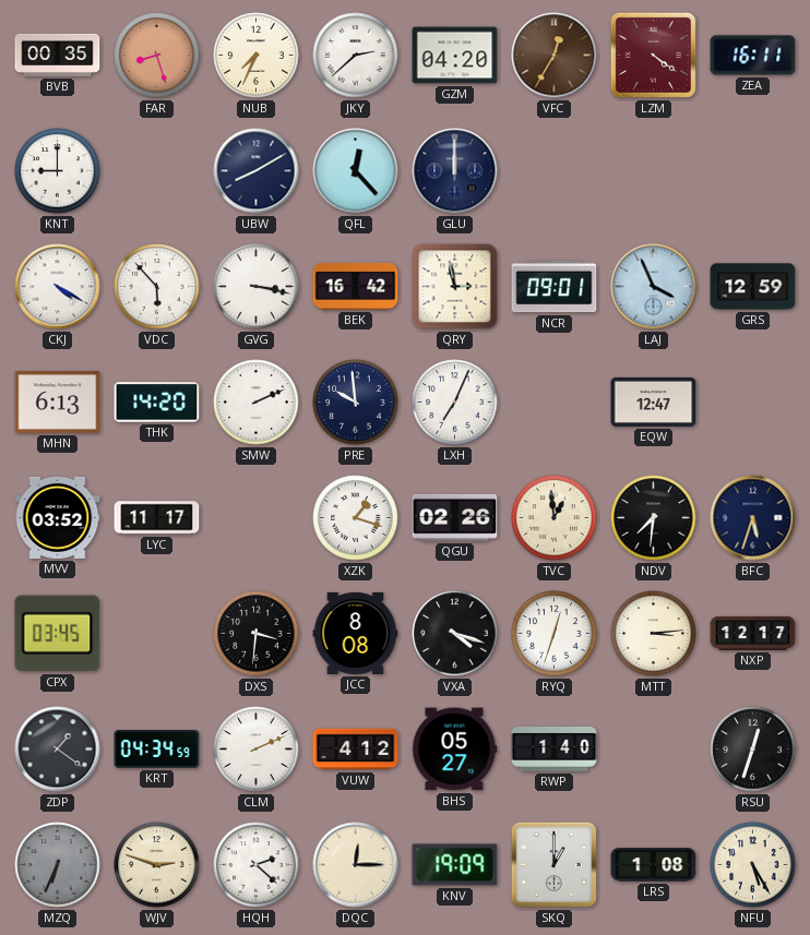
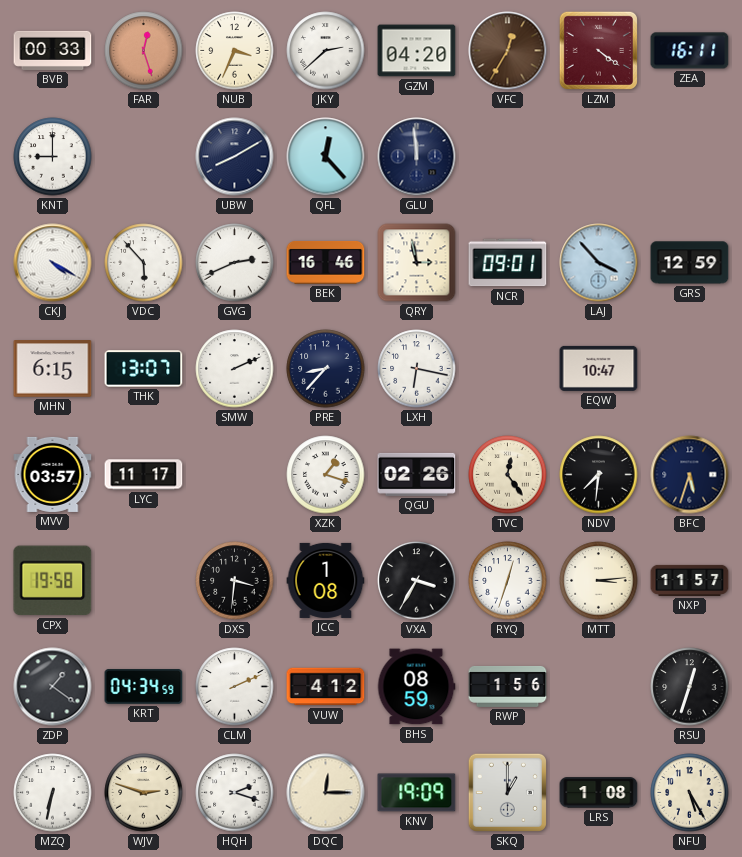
BVB: 00:35 -> 00:33
FAR: 8:27 -> 12:27
NUB: 7:34 -> 3:34
GLU: 12:00 -> 11:59
GVG: 3:17 -> 2:41
BEK: 16:42 -> 16:46
LAJ: 3:56 -> 3:53
MHN: 6:13 -> 6:15
THK: 14:20 -> 13:07
PRE: 9:59 -> 8:37
LXH: 7:04 -> 6:17
EQW: 12:47 -> 10:47
MVV: 03:52 -> 03:57
TVC: 12:59 -> 12:24
CPX: 03:45 -> 19:58
JCC: 8:08 -> 1:08
VXA: 4:18 -> 3:35
NXP: 12:17 -> 11:57
BHS: 05:27 -> 08:59
RWP: 1:40 -> 1:56
MZQ: 6:34 -> 6:32
MZQ dial: grey -> white
HQH: 2:22 -> 2:18
